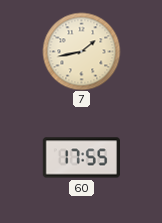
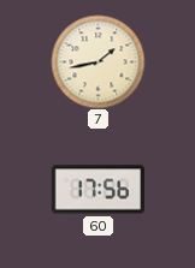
60: 17:55 -> 17:56
